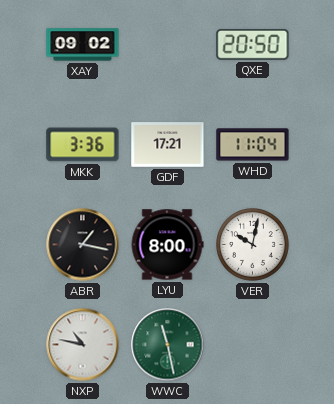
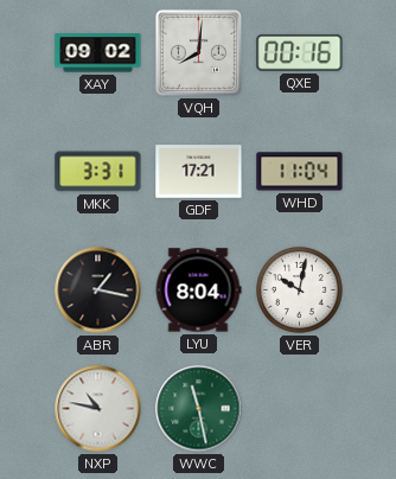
VQH: none -> 8:01
QXE: 20:50 -> 00:16
MKK: 3:36 -> 3:31
LYU: 8:00 -> 8:04
